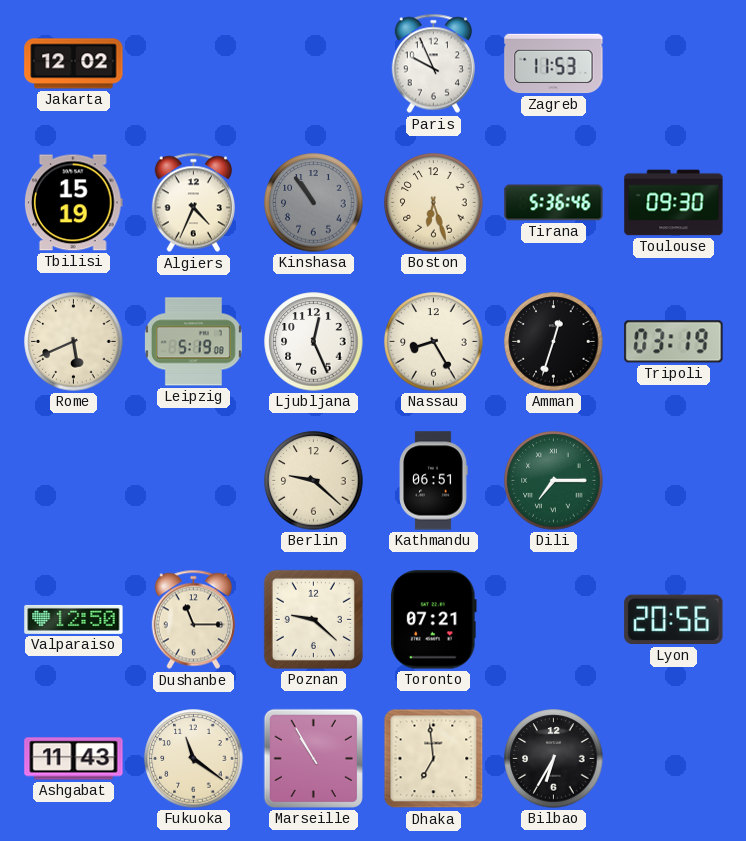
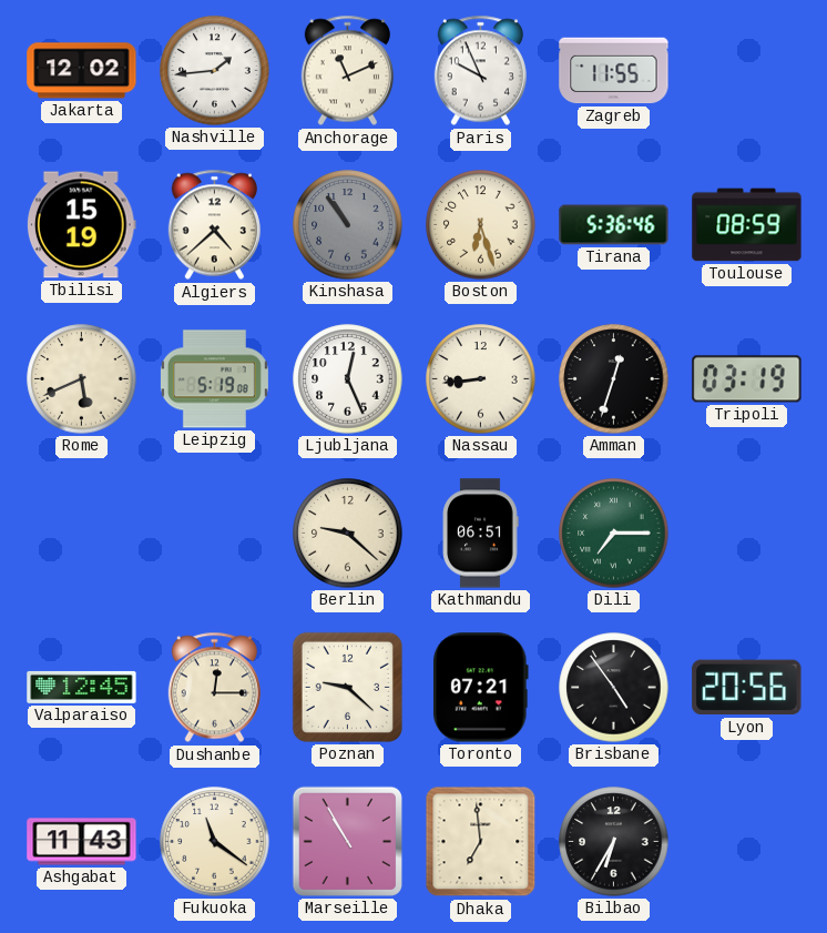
Nashville: none -> 1:44
Anchorage: none -> 11:11
Zagreb: 11:53 -> 11:55
Algiers: 4:34 -> 4:38
Toulouse: 09:30 -> 08:59
Nassau: 8:25 -> 8:44
Valparaiso: 12:50 -> 12:45
Dushanbe: 11:15 -> 12:15
Brisbane: none -> 4:54
